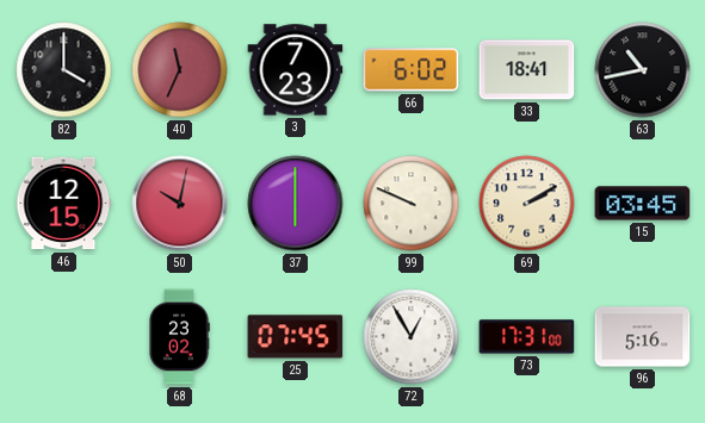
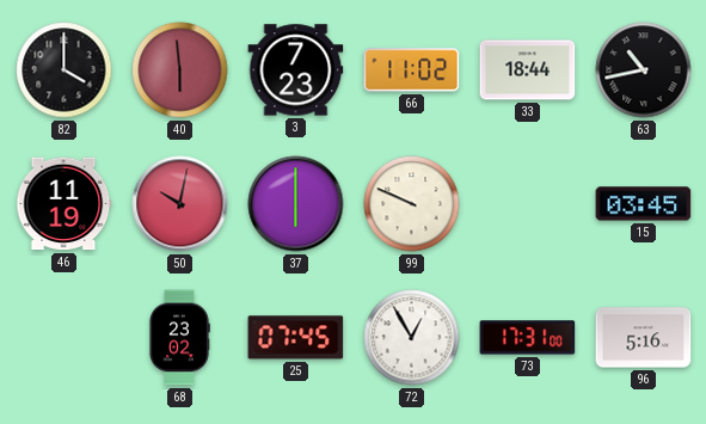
40: 11:34 -> 5:59
66: 6:02 -> 11:02
33: 18:41 -> 18:44
46: 12:15 -> 11:19
69: 2:10 -> none
